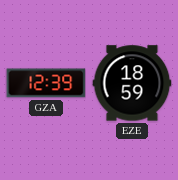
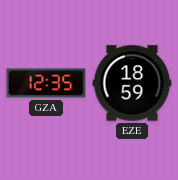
GZA: 12:39 -> 12:35
